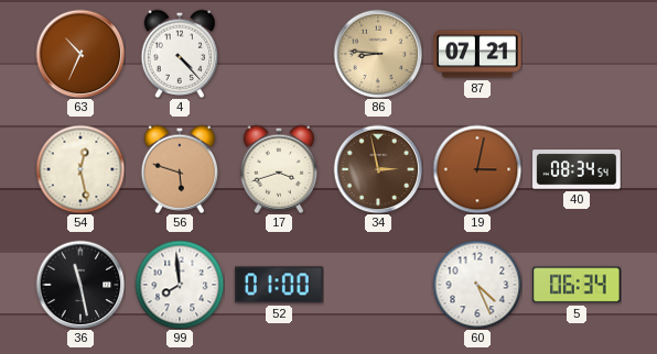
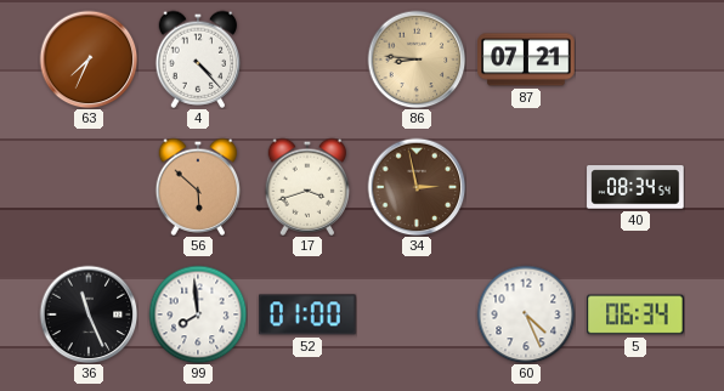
63: 10:34 -> 7:34
54: 12:28 -> none
56: 5:48 -> 5:52
19: 3:02 -> none
36: 11:28 -> 11:26
